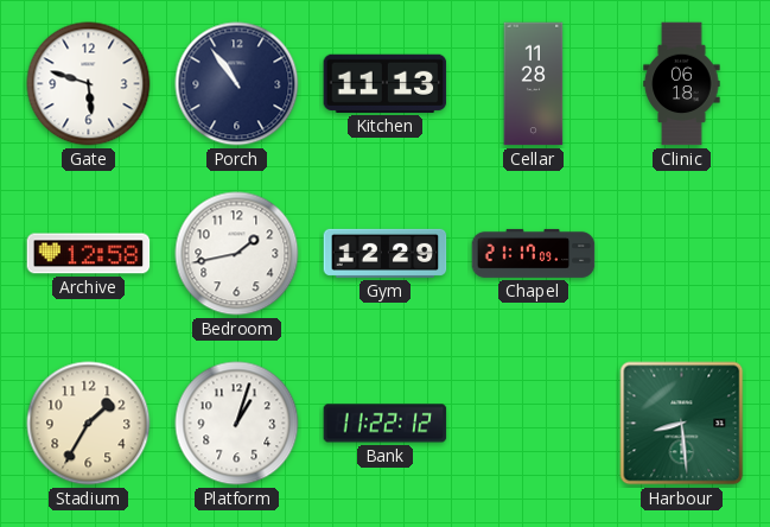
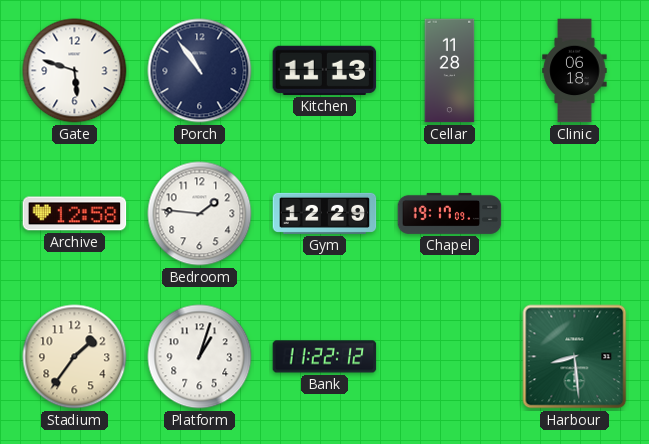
Bedroom: 1:43 -> 1:46
Chapel: 21:17 -> 19:17
Stadium: 1:35 -> 1:36
